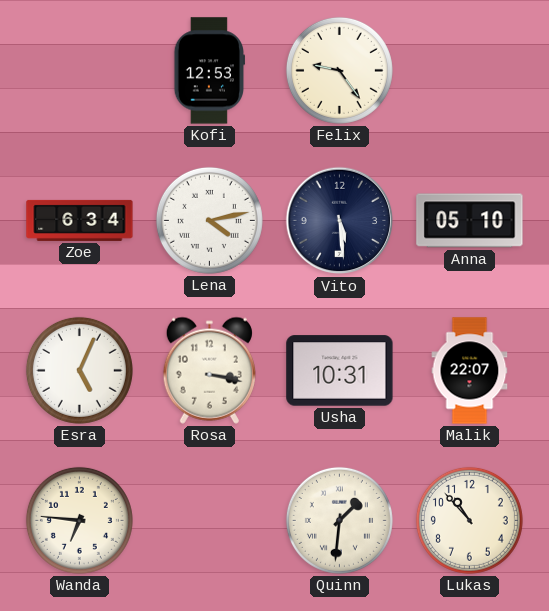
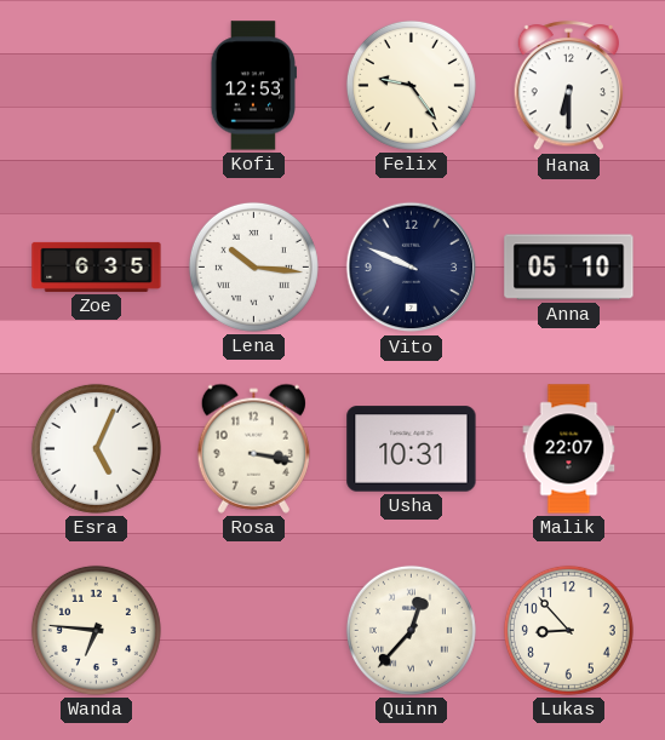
Hana: none -> 6:30
Zoe: 6:34 -> 6:35
Lena: 4:13 -> 10:16
Vito: 5:29 -> 9:49
Quinn: 1:31 -> 12:37
Lukas: 10:53 -> 8:53
